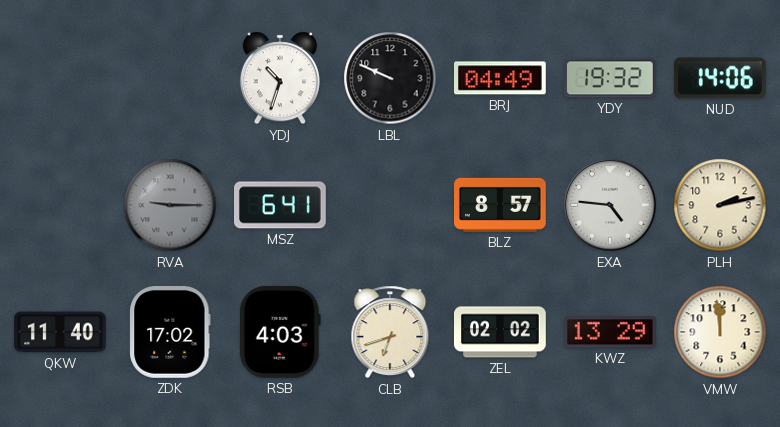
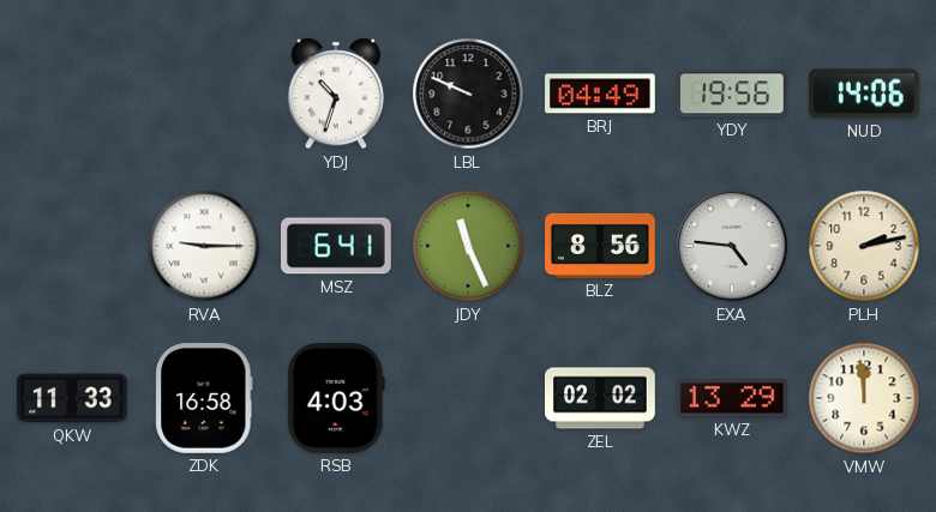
YDY: 19:32 -> 19:56
RVA dial: grey -> white
JDY: none -> 11:26
BLZ: 8:57 -> 8:56
QKW: 11:40 -> 11:33
ZDK: 17:02 -> 16:58
CLB: 6:42 -> none
